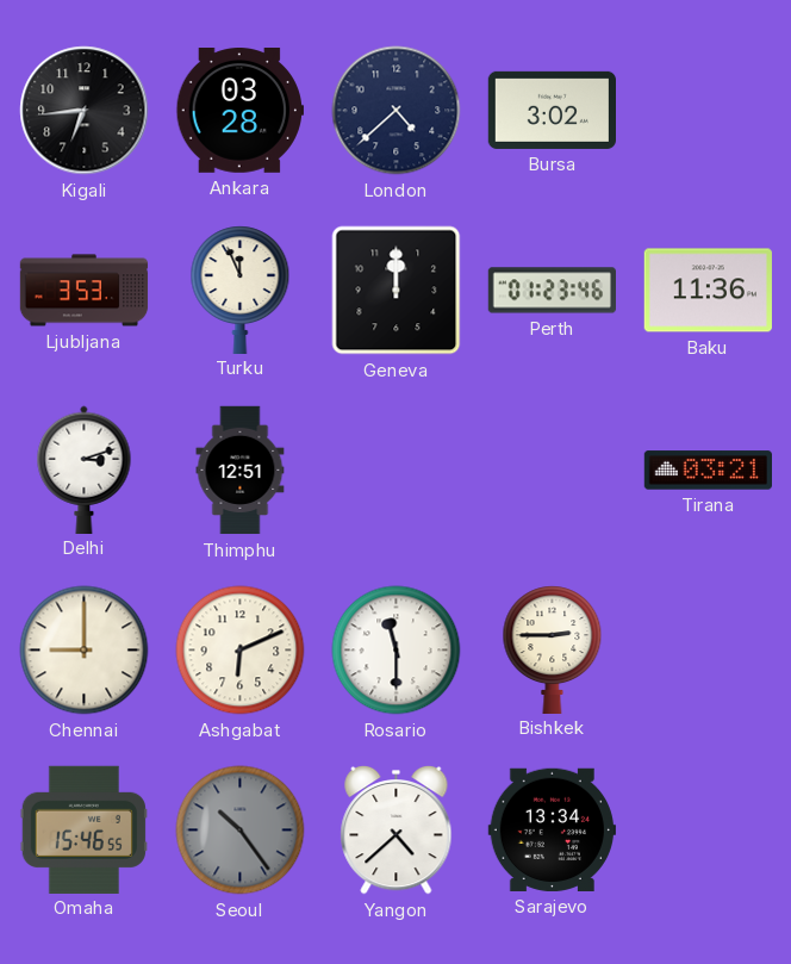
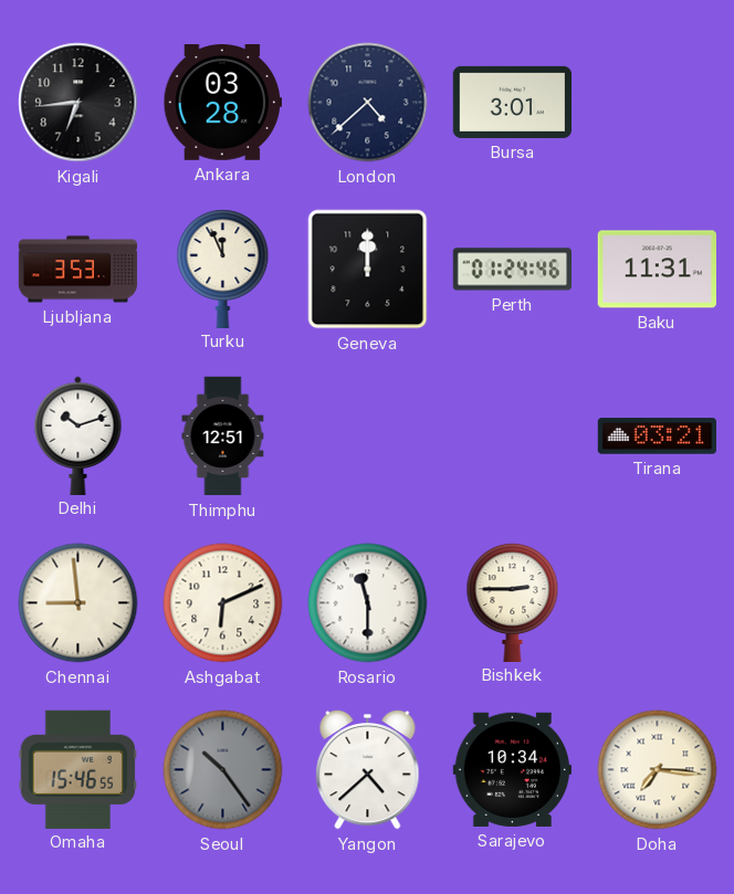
Bursa: 3:02 -> 3:01
Perth: 01:23 -> 01:24
Baku: 11:36 -> 11:31
Delhi: 3:12 -> 10:12
Chennai: 9:00 -> 8:59
Sarajevo: 13:34 -> 10:34
Doha: none -> 7:16
